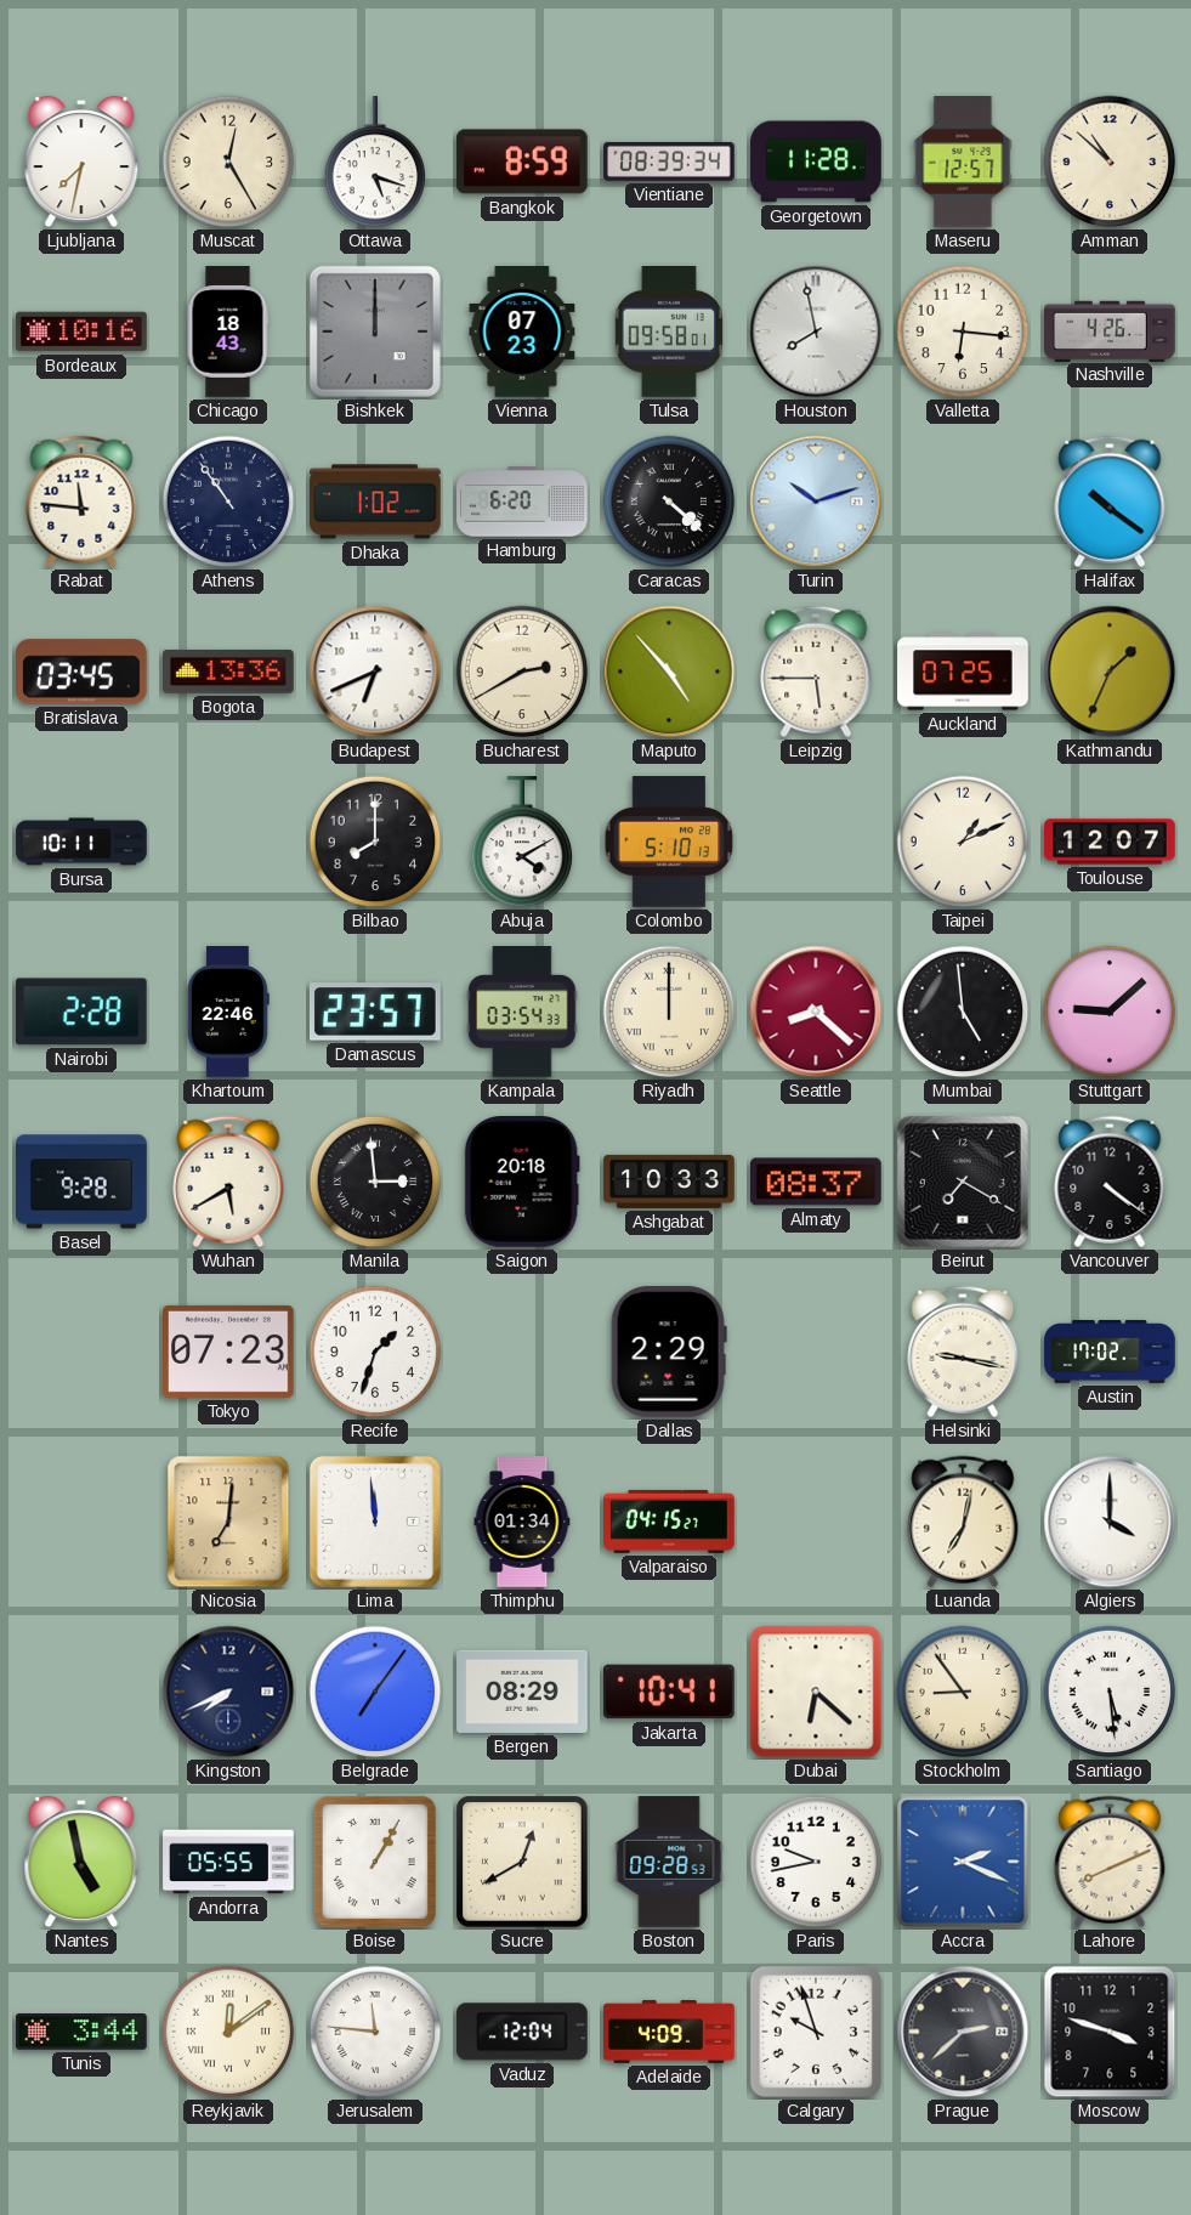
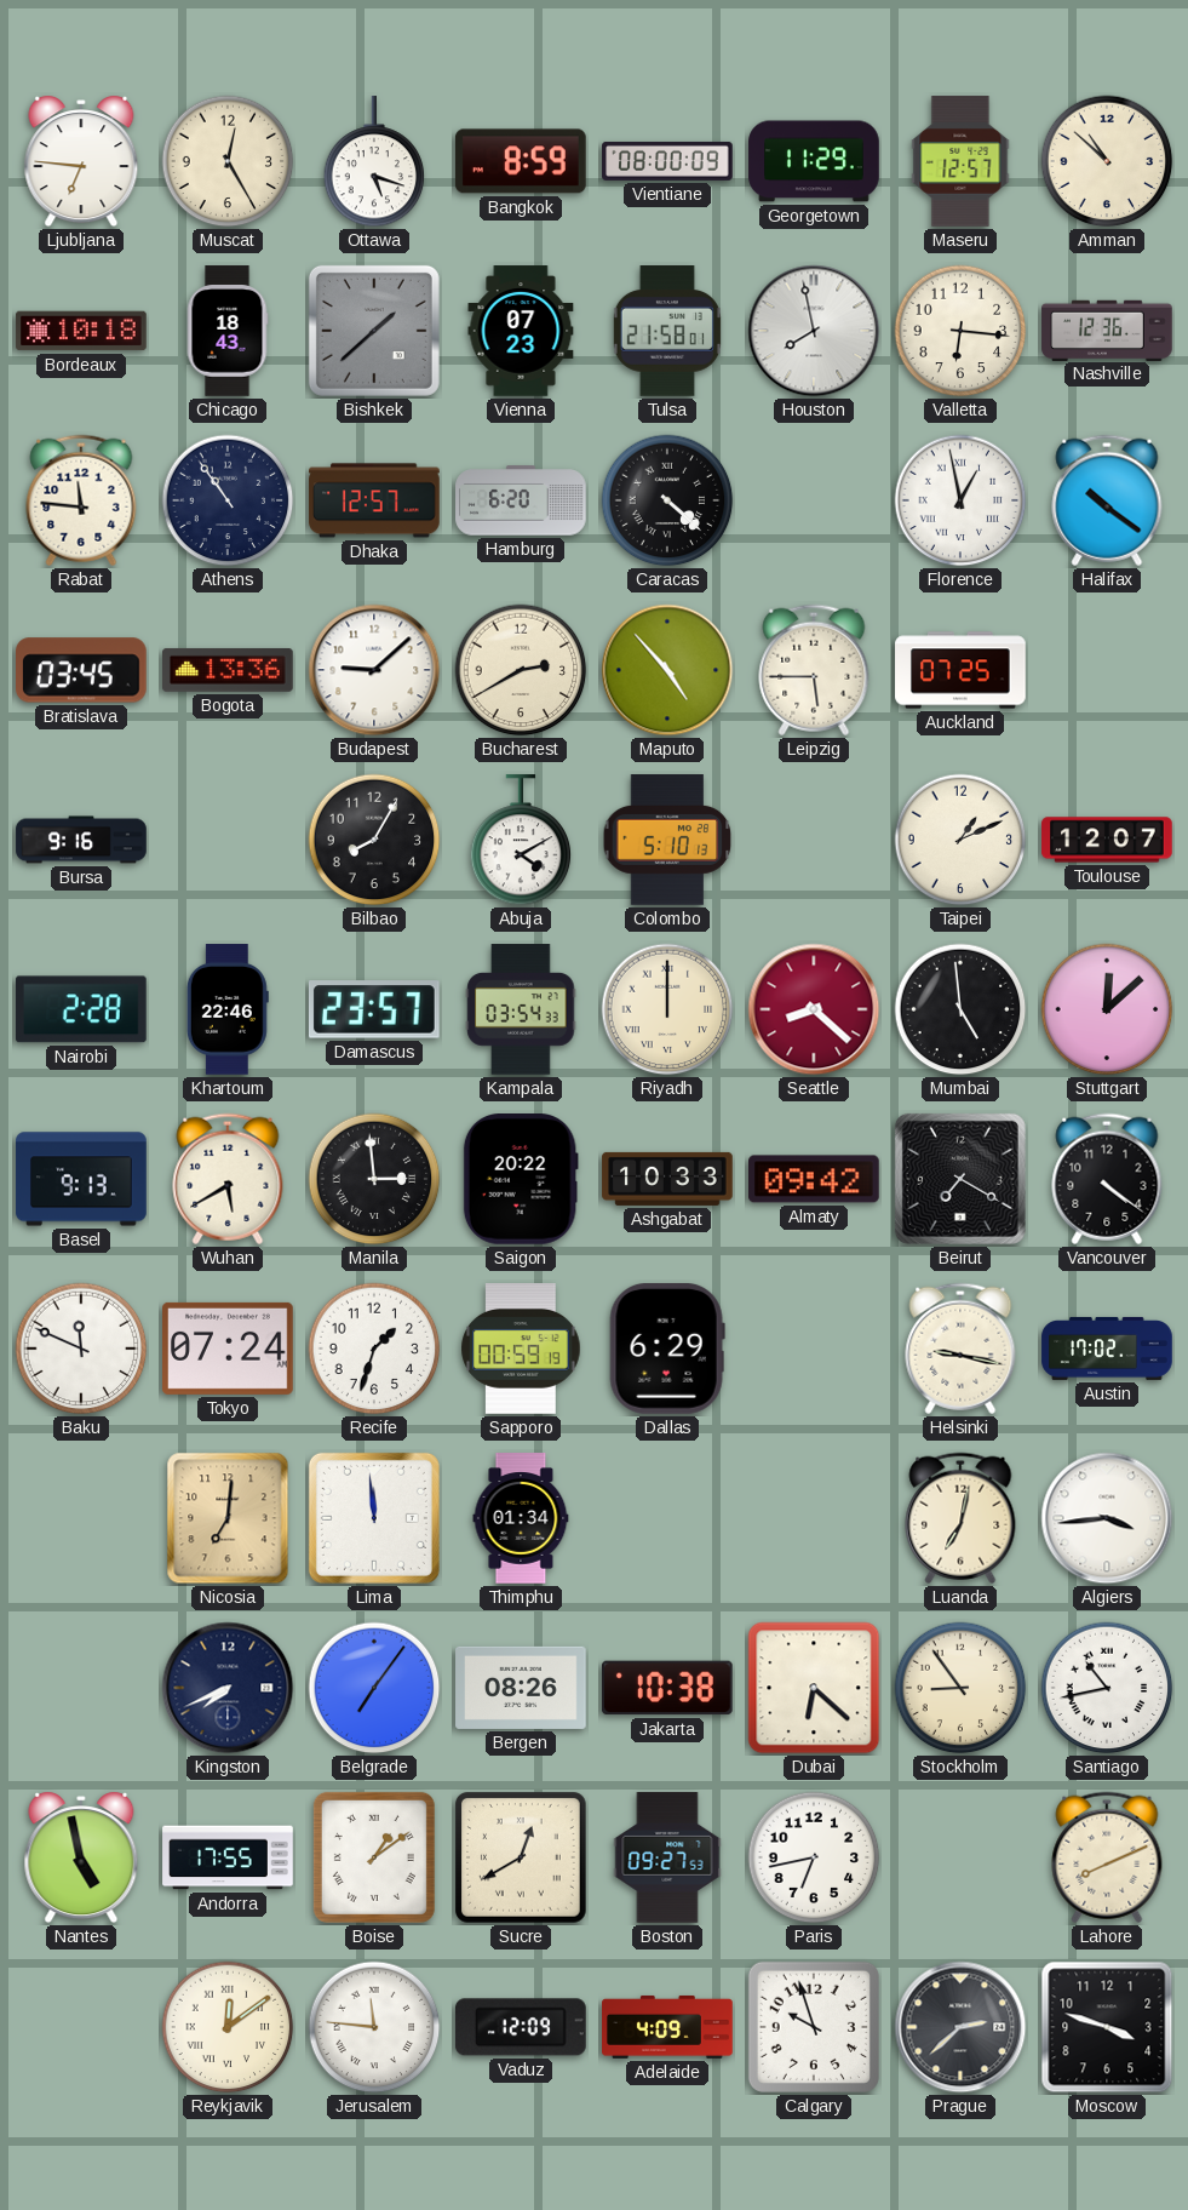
Ljubljana: 7:32 -> 6:46
Vientiane: 08:39 -> 08:00
Georgetown: 11:28 -> 11:29
Bordeaux: 10:16 -> 10:18
Bishkek: 12:00 -> 1:38
Tulsa: 09:58 -> 21:58
Nashville: 4:26 -> 12:36
Dhaka: 1:02 -> 12:57
Turin: 10:12 -> none
Florence: none -> 12:58
Budapest: 6:41 -> 9:08
Kathmandu: 1:34 -> none
Bursa: 10:11 -> 9:16
Bilbao: 8:00 -> 8:05
Stuttgart: 9:08 -> 12:08
Basel: 9:28 -> 9:13
Saigon: 20:18 -> 20:22
Almaty: 08:37 -> 09:42
Baku: none -> 11:49
Tokyo: 07:23 -> 07:24
Sapporo: none -> 00:59
Dallas: 2:29 -> 6:29
Valparaiso: 04:15 -> none
Algiers: 4:00 -> 3:44
Bergen: 08:29 -> 08:26
Jakarta: 10:41 -> 10:38
Santiago: 5:29 -> 10:43
Andorra: 05:55 -> 17:55
Boise: 1:05 -> 1:09
Boston: 09:28 -> 09:27
Paris: 9:43 -> 6:43
Accra: 2:19 -> none
Tunis: 3:44 -> none
Vaduz: 12:04 -> 12:09
